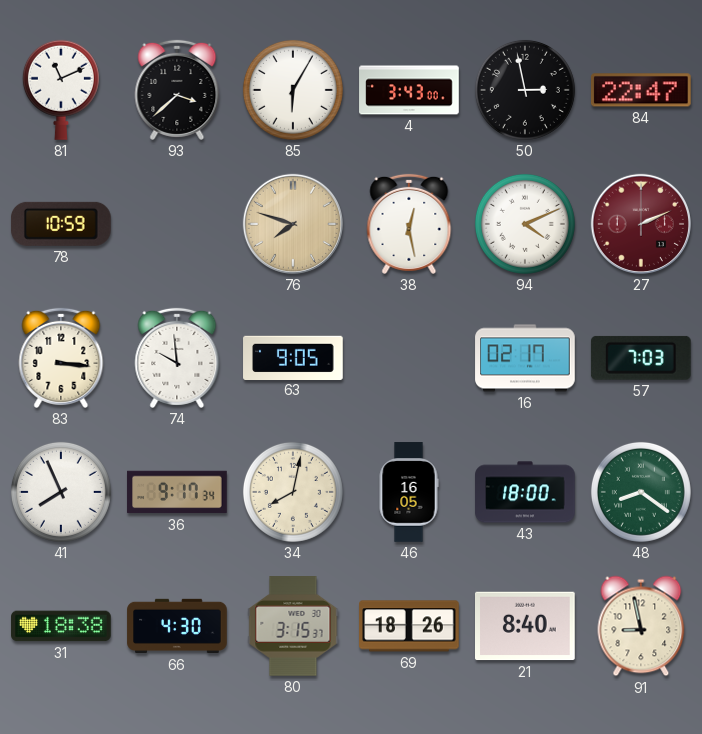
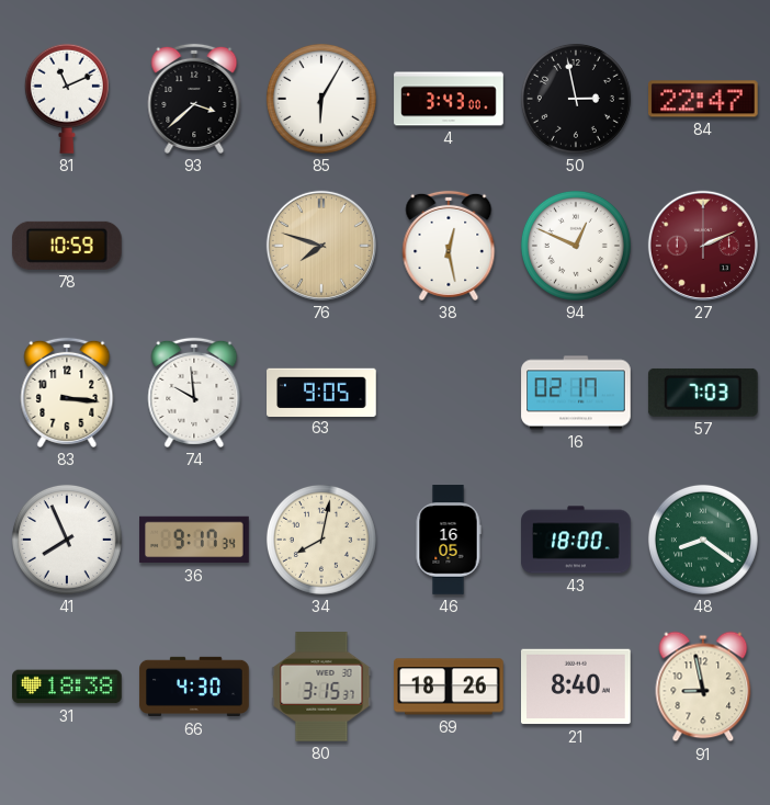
94: 4:11 -> 12:49
